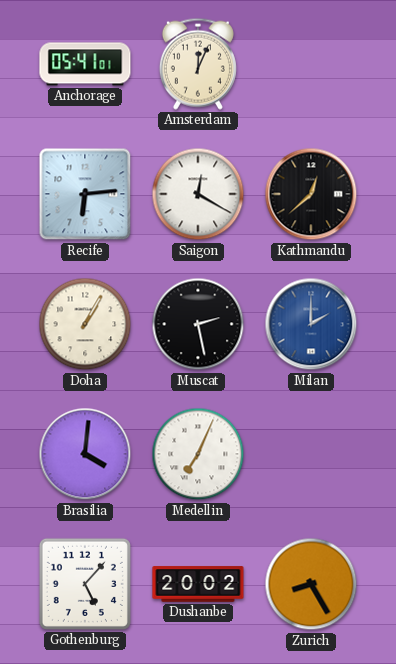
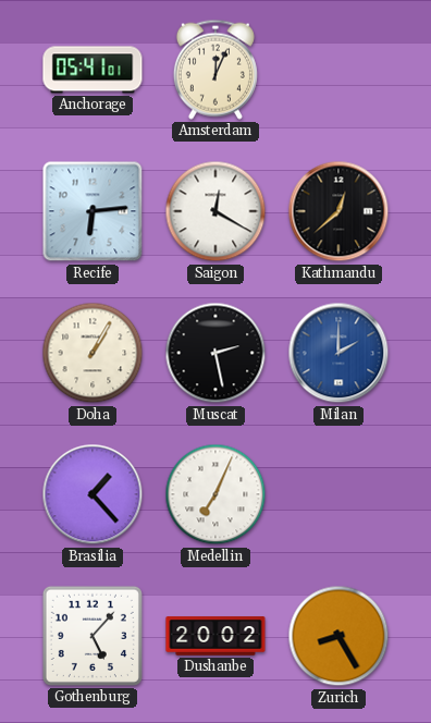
Brasilia: 4:01 -> 1:23
